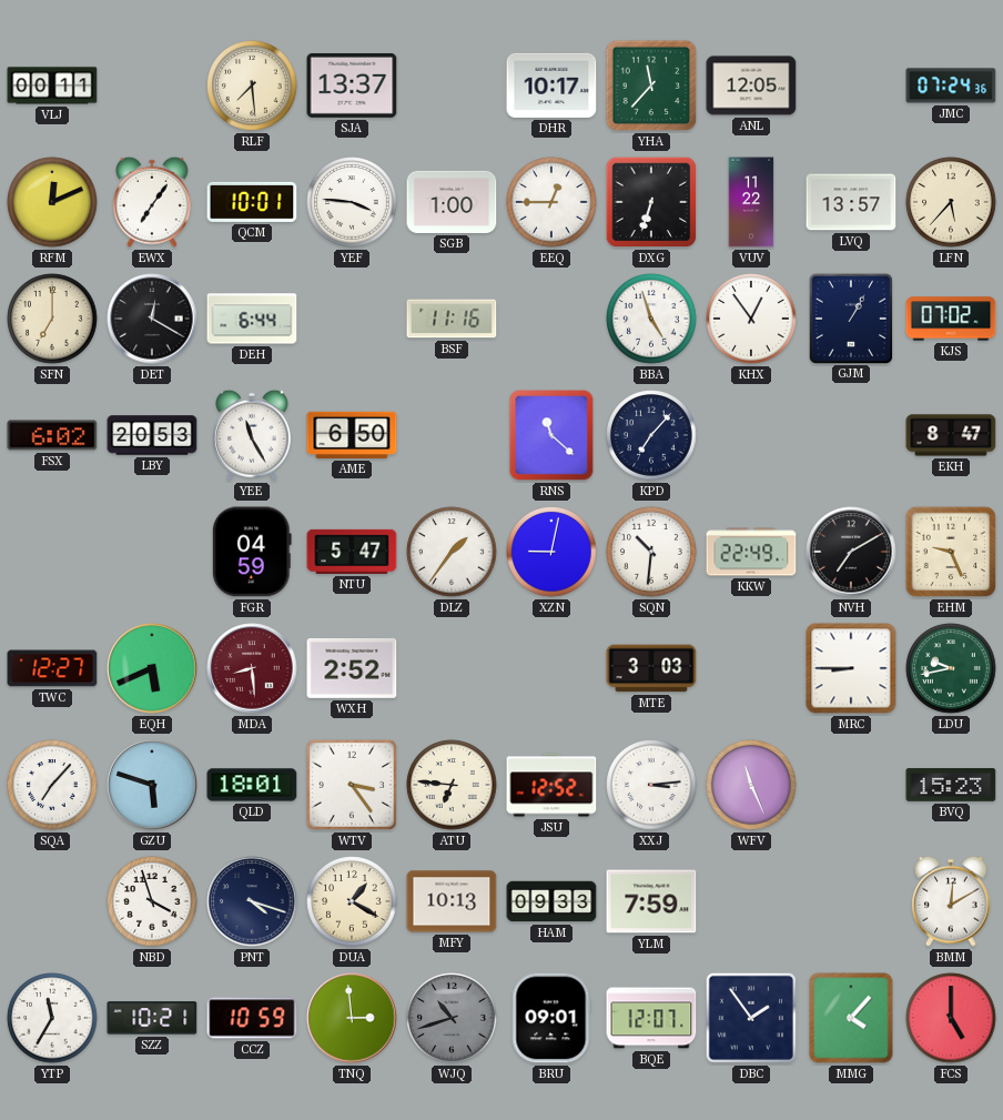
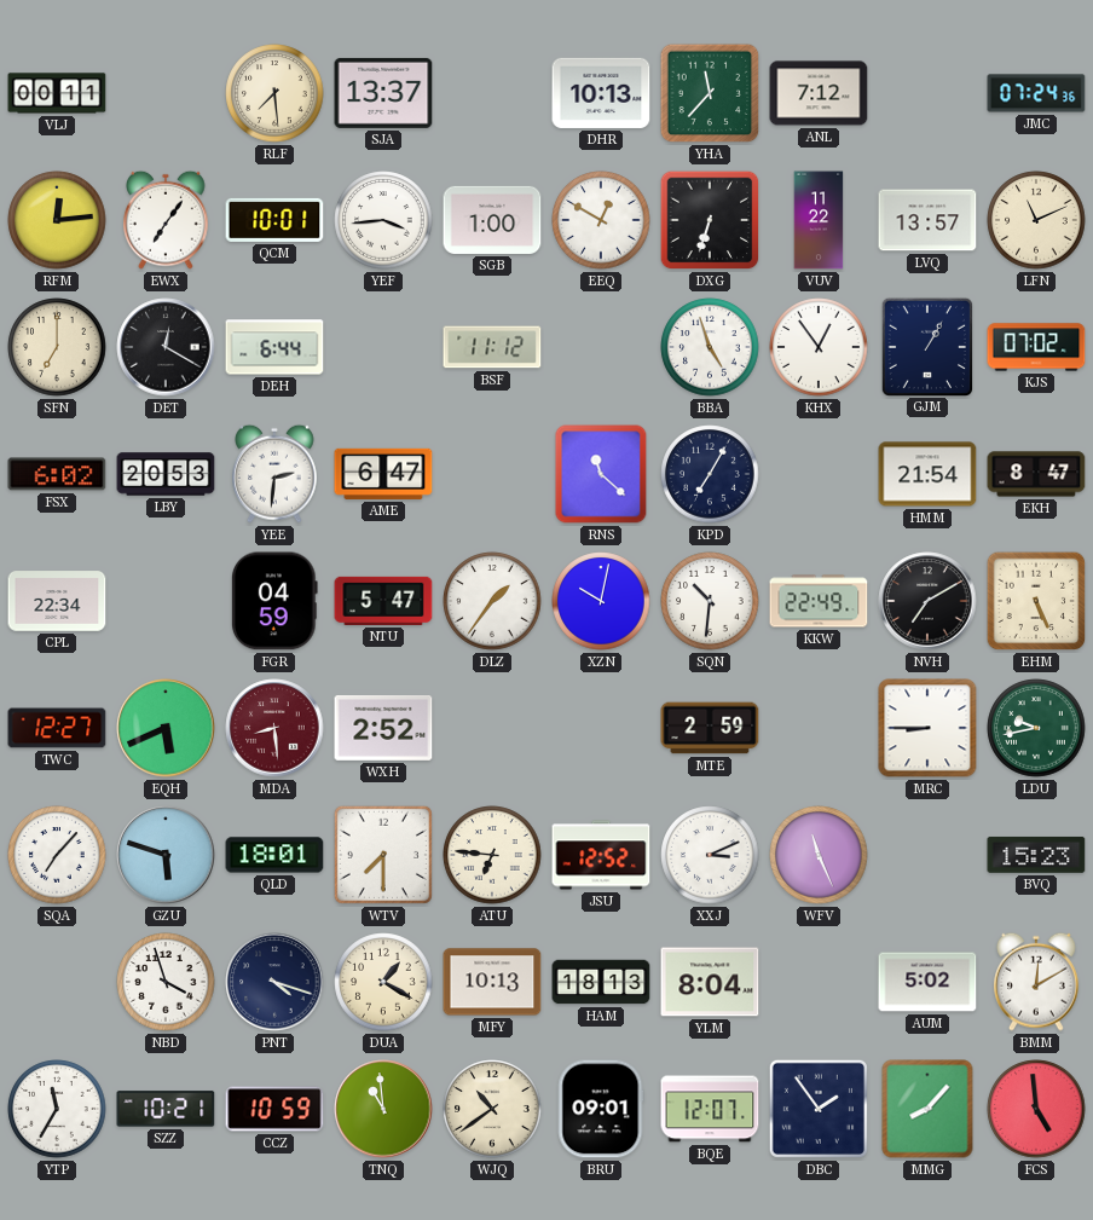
DHR: 10:17 -> 10:13
ANL: 12:05 -> 7:12
RFM: 12:11 -> 12:14
YEF: 3:46 -> 3:44
EEQ: 12:45 -> 12:50
LFN: 5:37 -> 11:11
BSF: 11:16 -> 11:12
YEE: 11:25 -> 2:31
AME: 6:50 -> 6:47
KPD: 7:07 -> 7:05
HMM: none -> 21:54
CPL: none -> 22:34
XZN: 9:02 -> 10:02
EHM: 9:26 -> 5:26
MTE: 3:03 -> 2:59
WTV: 3:24 -> 7:30
XXJ: 3:14 -> 3:11
HAM: 09:33 -> 18:13
YLM: 7:59 -> 8:04
AUM: none -> 5:02
TNQ: 2:59 -> 10:59
WJQ: 10:42 -> 10:39
WJQ dial: grey -> cream
MMG: 4:07 -> 8:07
FCS: 5:00 -> 4:59
